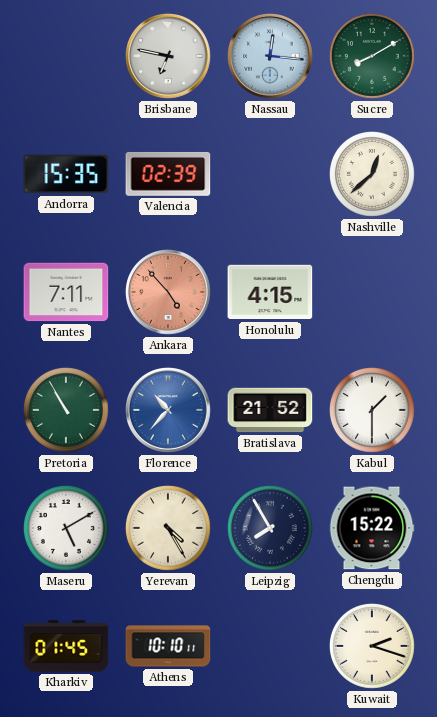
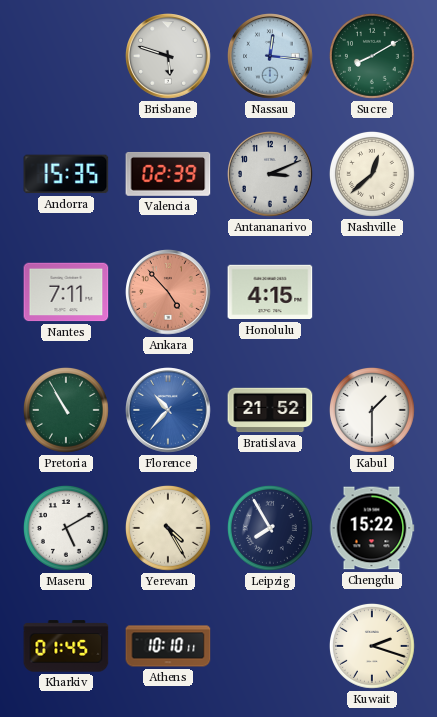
Brisbane: 6:47 -> 5:48
Antananarivo: none -> 3:11
